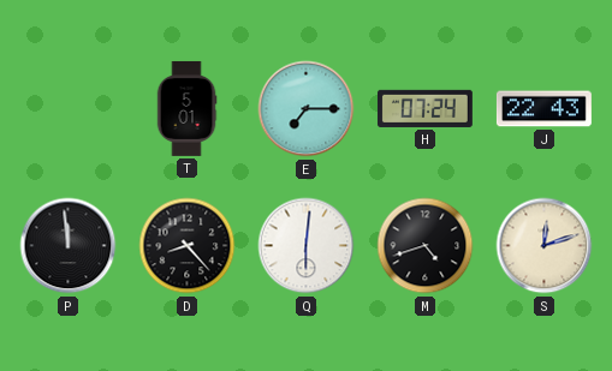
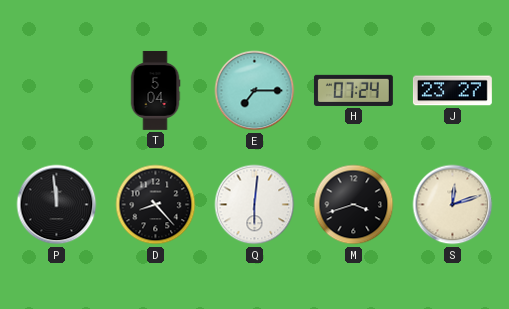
T: 5:01 -> 5:04
J: 22:43 -> 23:27
M: 4:42 -> 3:42
